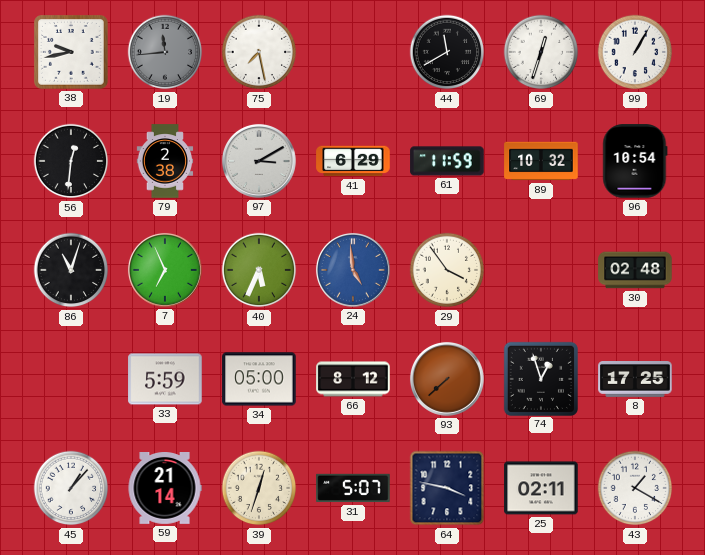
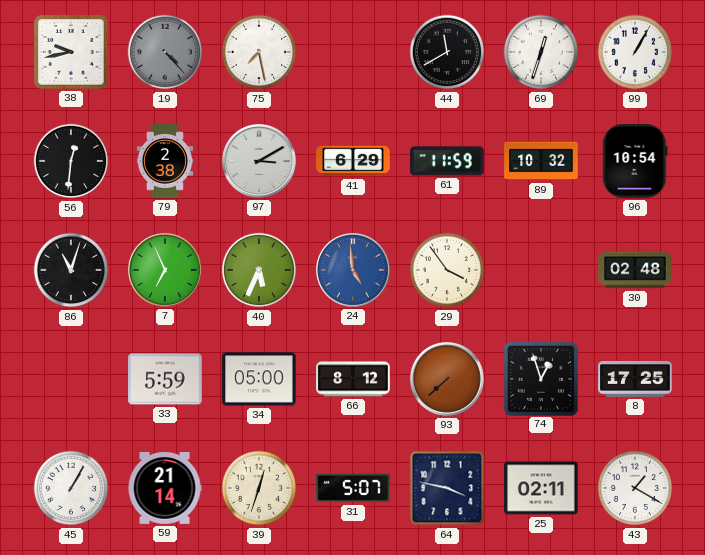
19: 11:44 -> 4:23
45: 1:07 -> 1:05
